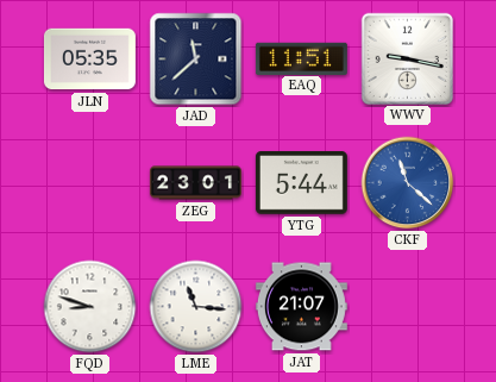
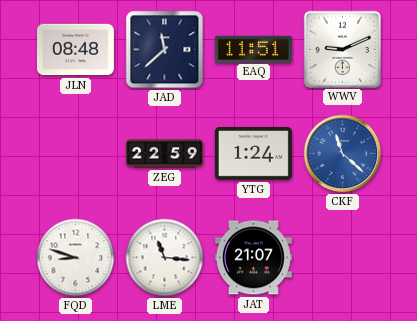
JLN: 05:35 -> 08:48
WWV: 9:17 -> 9:11
ZEG: 23:01 -> 22:59
YTG: 5:44 -> 1:24
